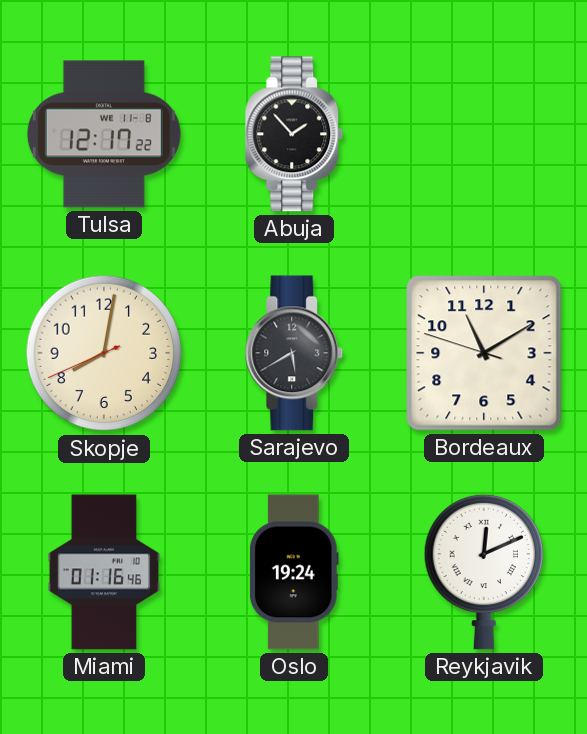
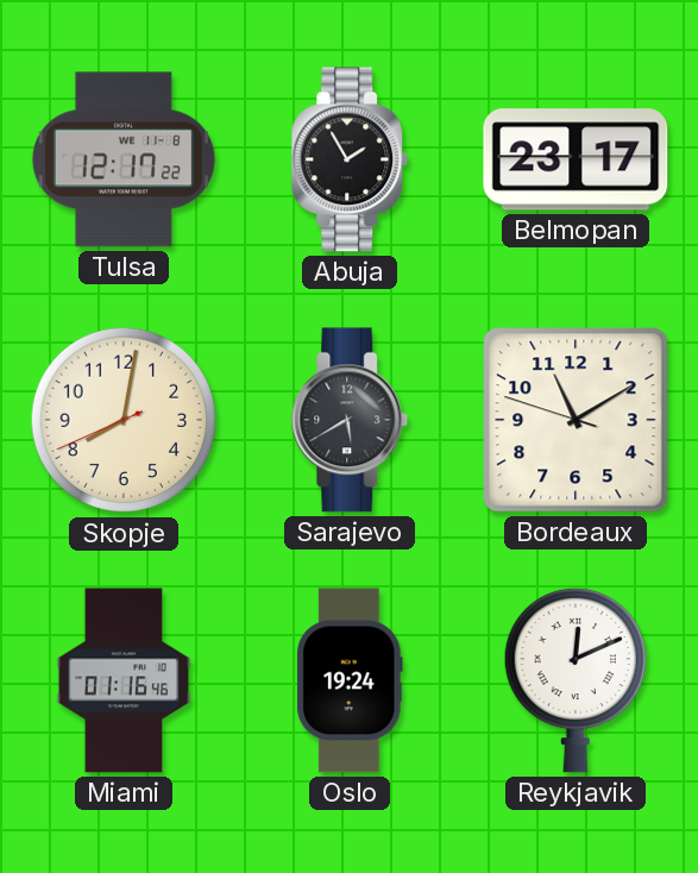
Abuja: 1:53 -> 1:55
Belmopan: none -> 23:17
